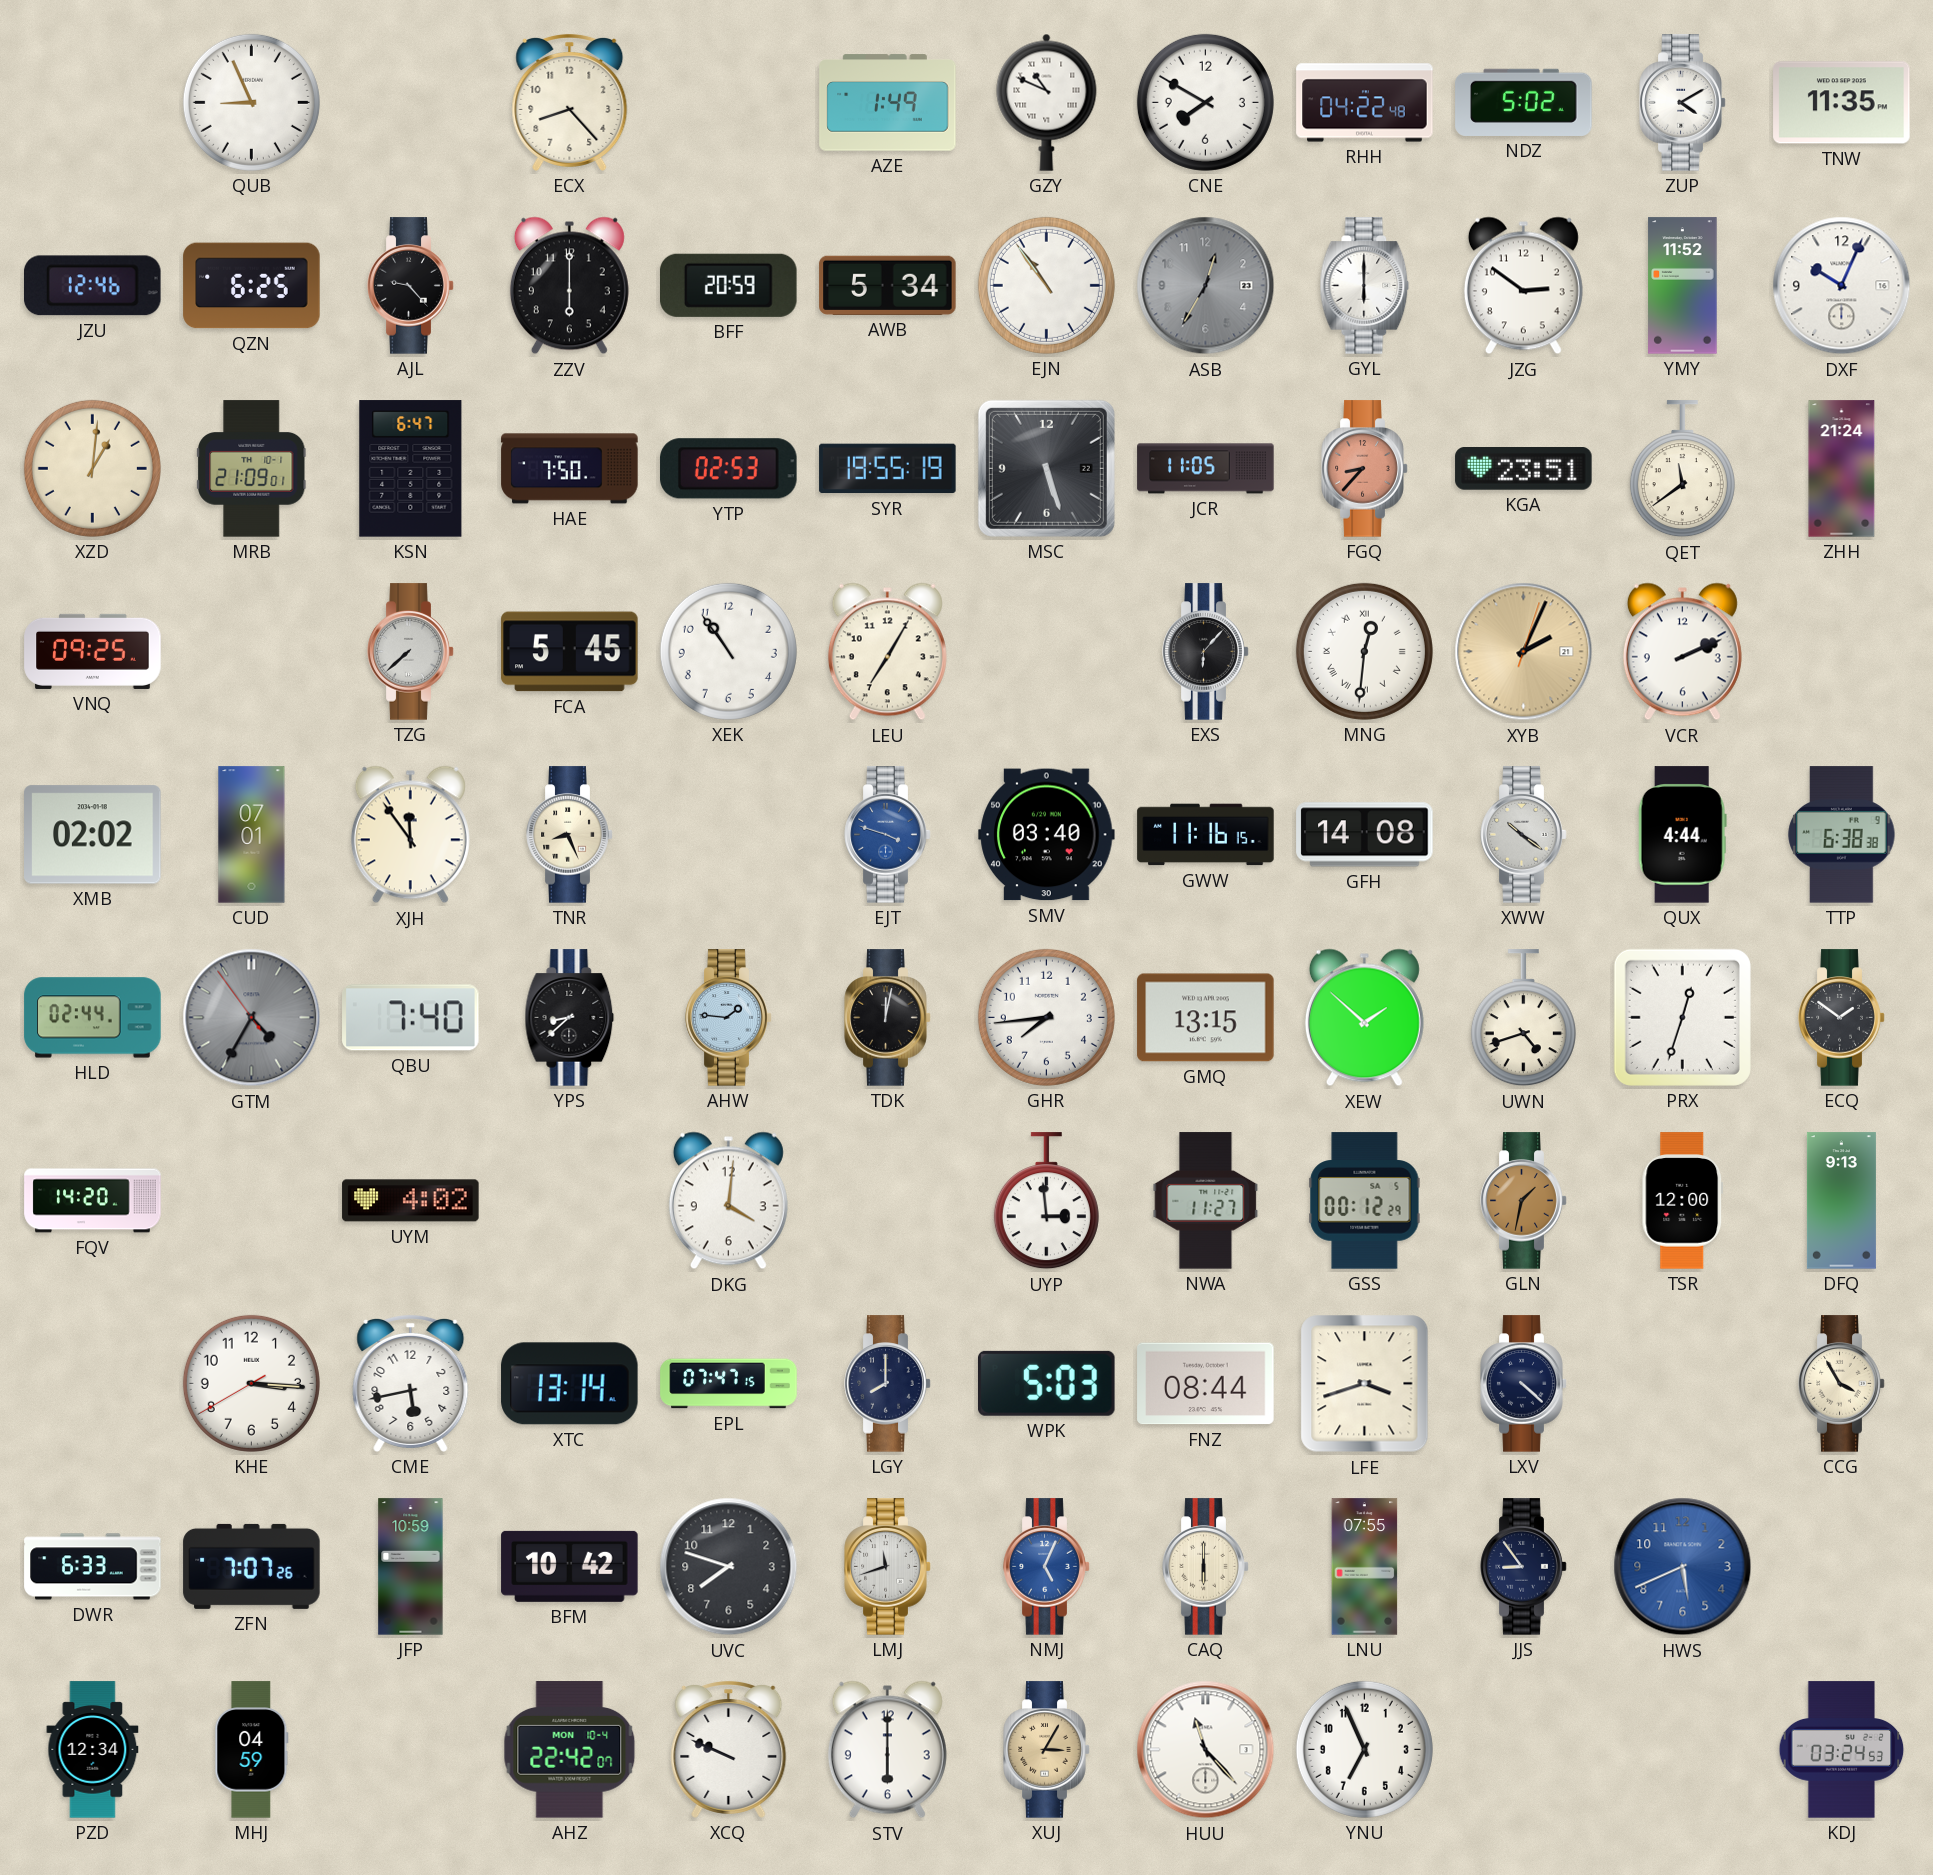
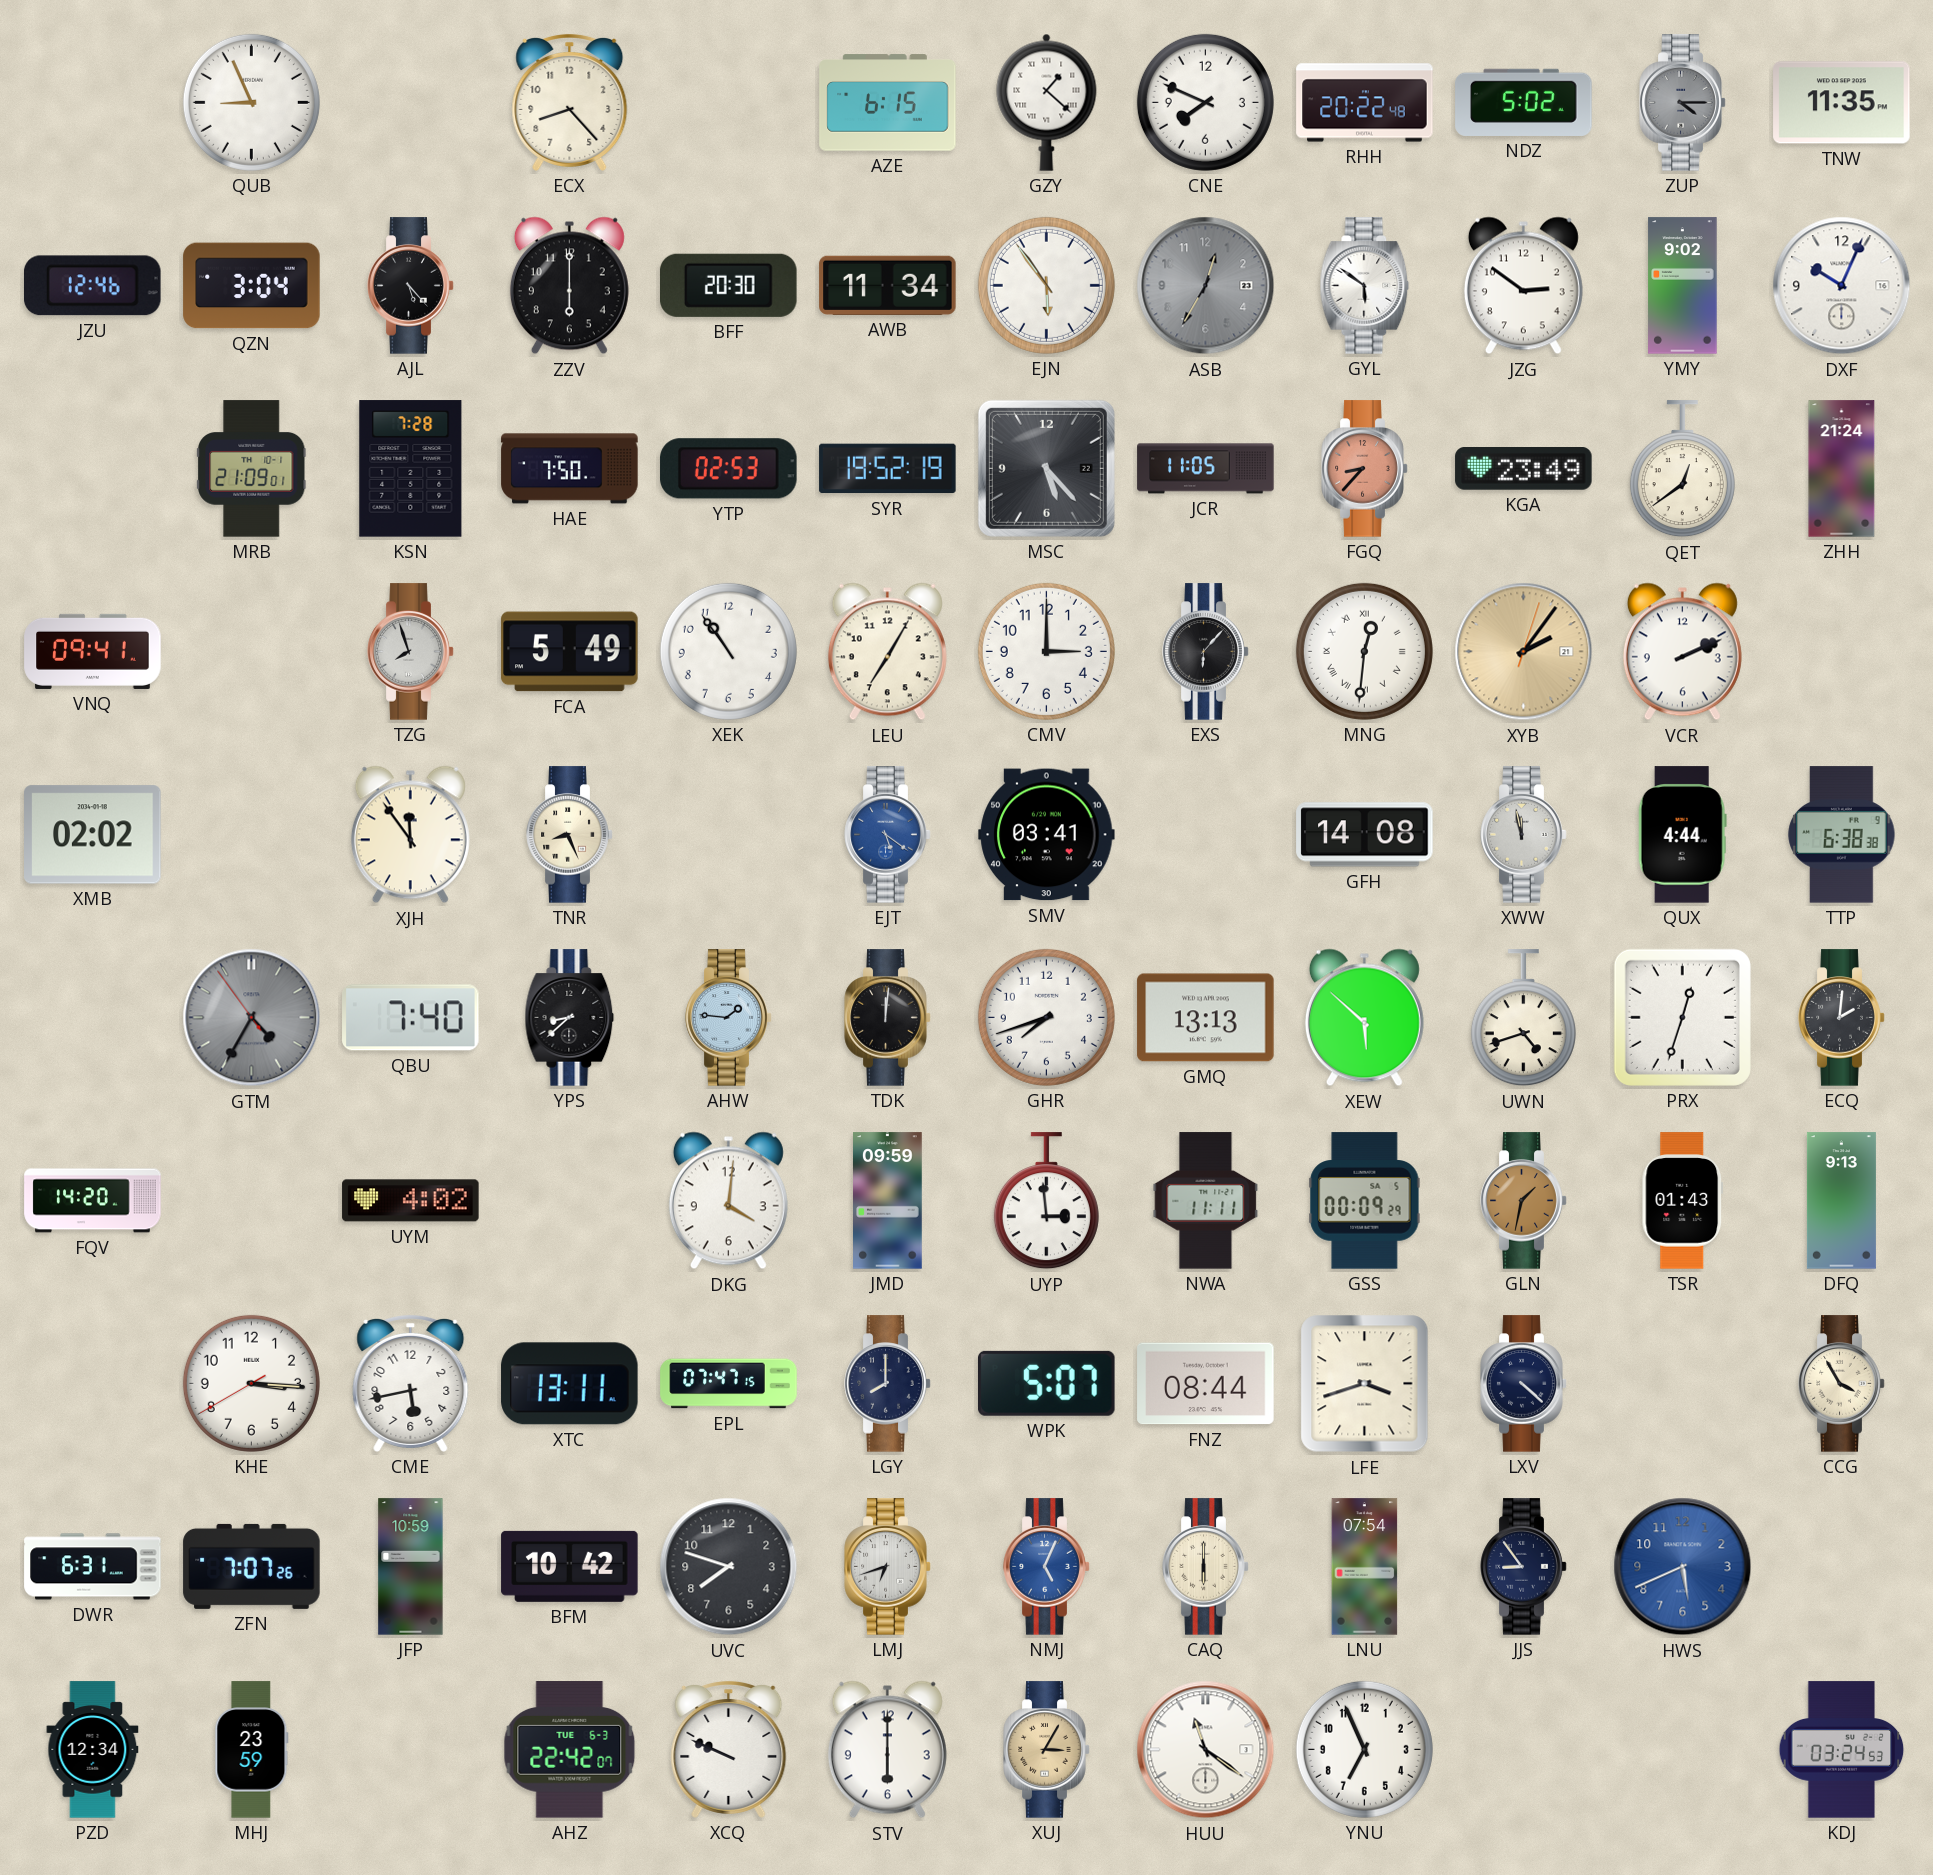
AZE: 1:49 -> 6:15
GZY: 10:49 -> 1:22
CNE: 7:50 -> 7:49
RHH: 04:22 -> 20:22
ZUP: 4:10 -> 4:15
ZUP dial: white -> grey
QZN: 6:25 -> 3:04
AJL: 9:23 -> 5:23
BFF: 20:59 -> 20:30
AWB: 5:34 -> 11:34
EJN: 10:54 -> 5:54
GYL: 6:00 -> 5:51
YMY: 11:52 -> 9:02
XZD: 1:01 -> none
KSN: 6:47 -> 7:28
SYR: 19:55 -> 19:52
MSC: 5:27 -> 5:23
KGA: 23:51 -> 23:49
QET: 11:39 -> 12:39
VNQ: 09:25 -> 09:41
TZG: 7:38 -> 7:57
FCA: 5:45 -> 5:49
CMV: none -> 3:00
XYB: 2:04 -> 2:06
CUD: 07:01 -> none
EJT: 3:48 -> 5:21
SMV: 03:40 -> 03:41
GWW: 11:16 -> none
XWW: 10:21 -> 11:58
HLD: 02:44 -> none
TDK: 12:02 -> 12:01
GHR: 7:44 -> 7:42
GMQ: 13:15 -> 13:13
XEW: 1:52 -> 5:52
ECQ: 1:51 -> 2:01
JMD: none -> 09:59
NWA: 11:27 -> 11:11
GSS: 00:12 -> 00:09
TSR: 12:00 -> 01:43
XTC: 13:14 -> 13:11
WPK: 5:03 -> 5:07
DWR: 6:33 -> 6:31
LMJ: 11:42 -> 6:42
LNU: 07:55 -> 07:54
MHJ: 04:59 -> 23:59
AHZ date: MON 10-4 -> TUE 6-3
HUU: 11:23 -> 11:21
